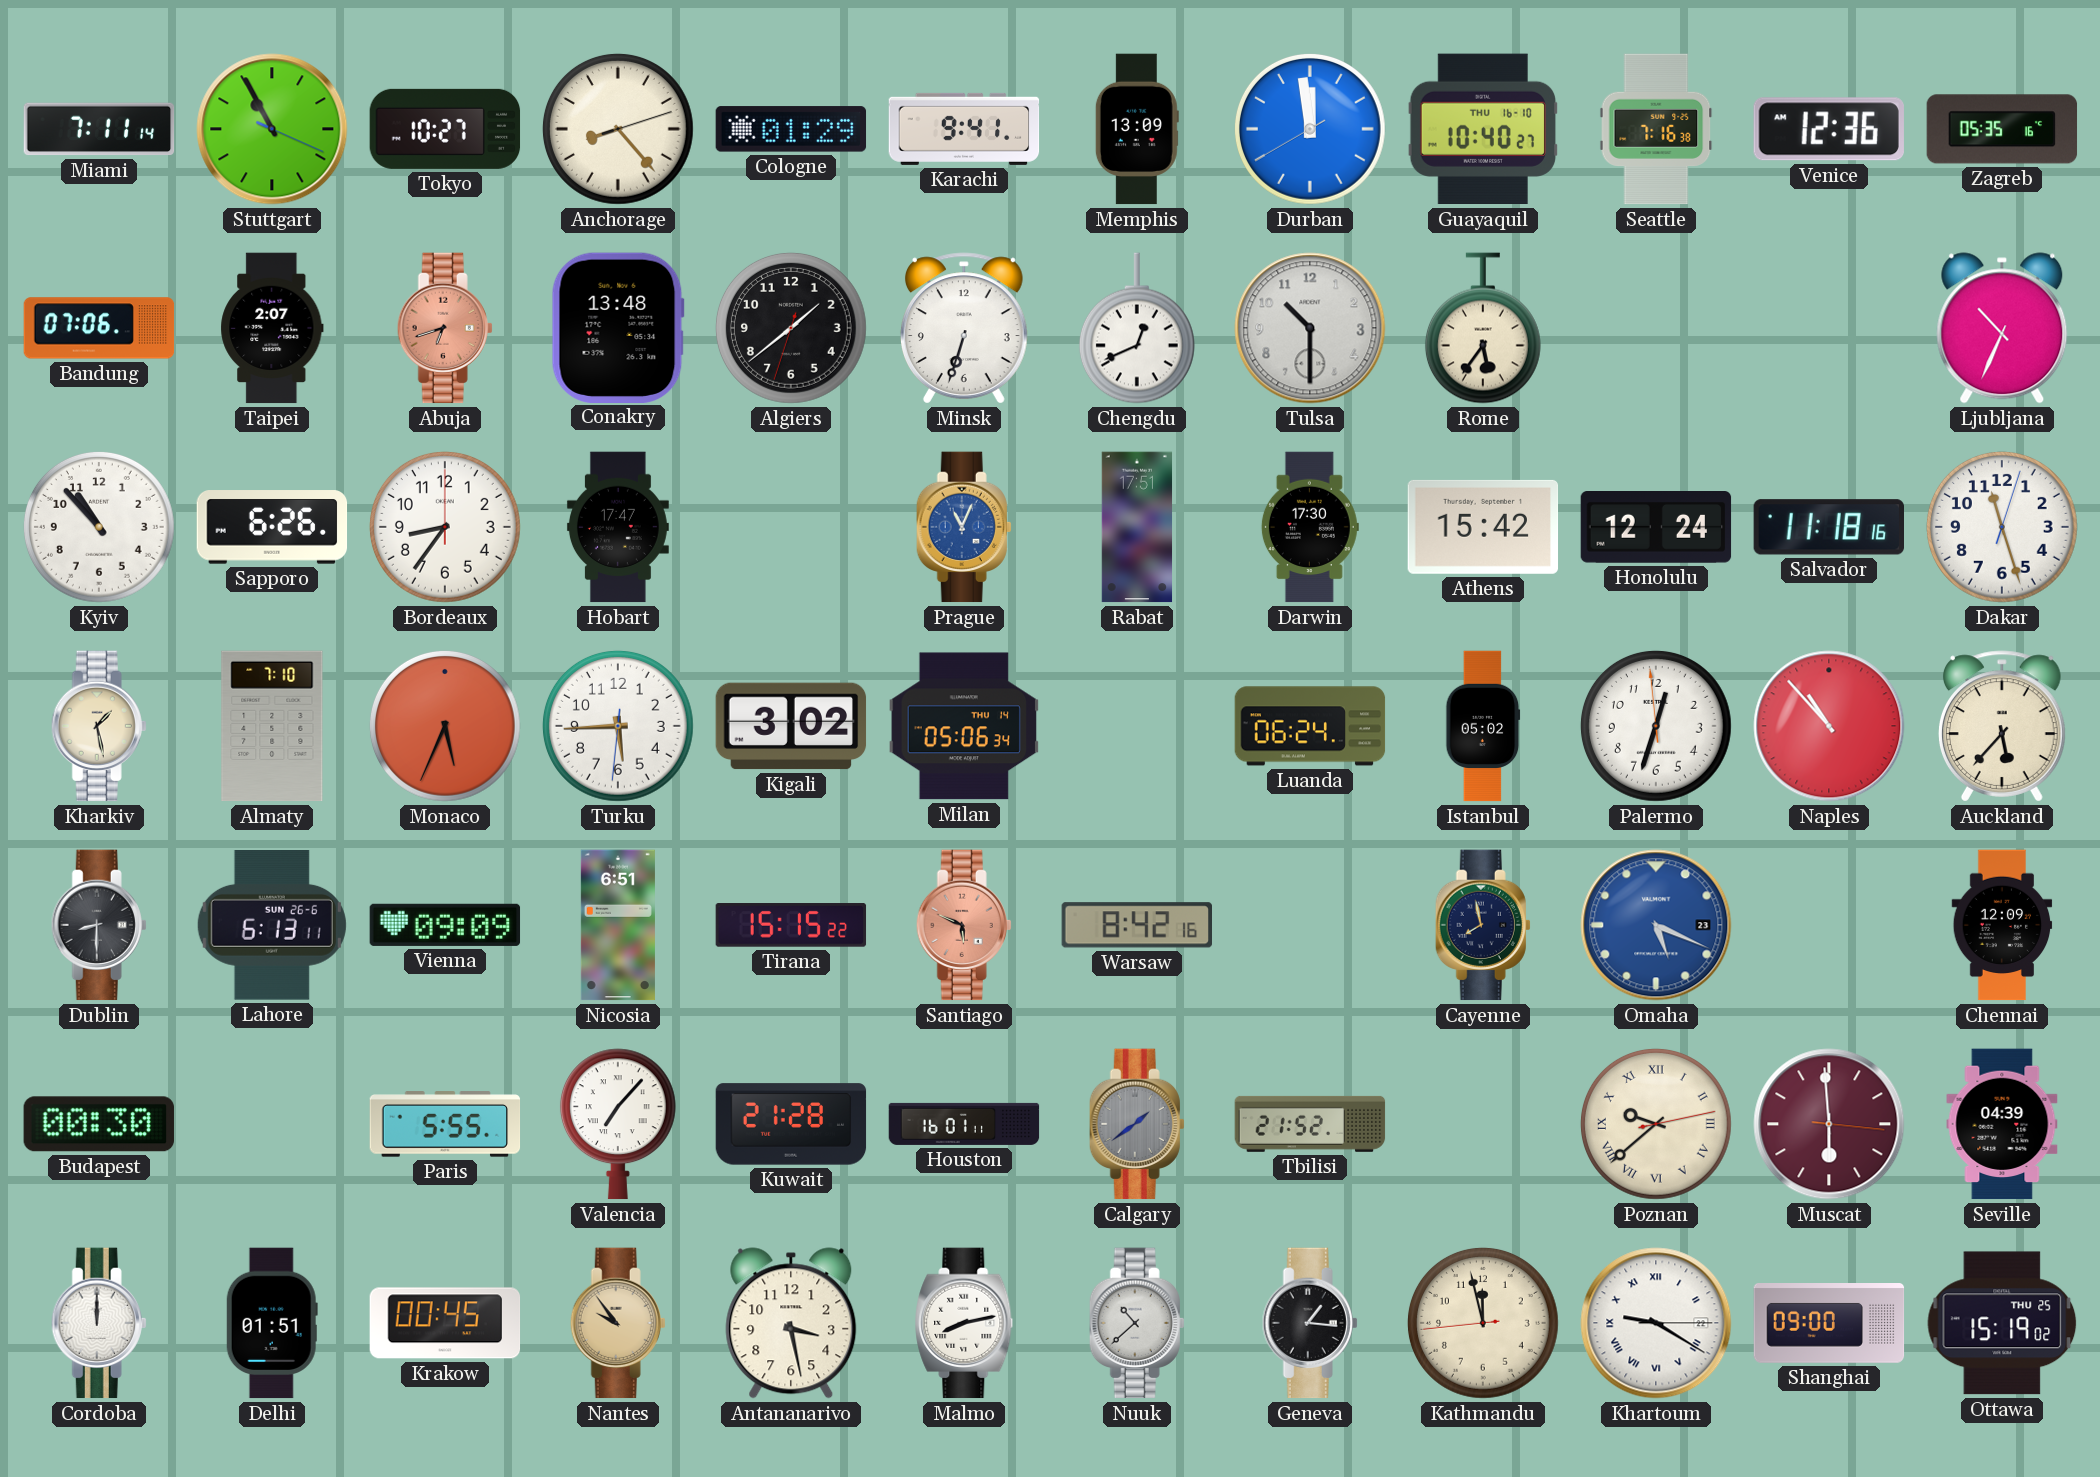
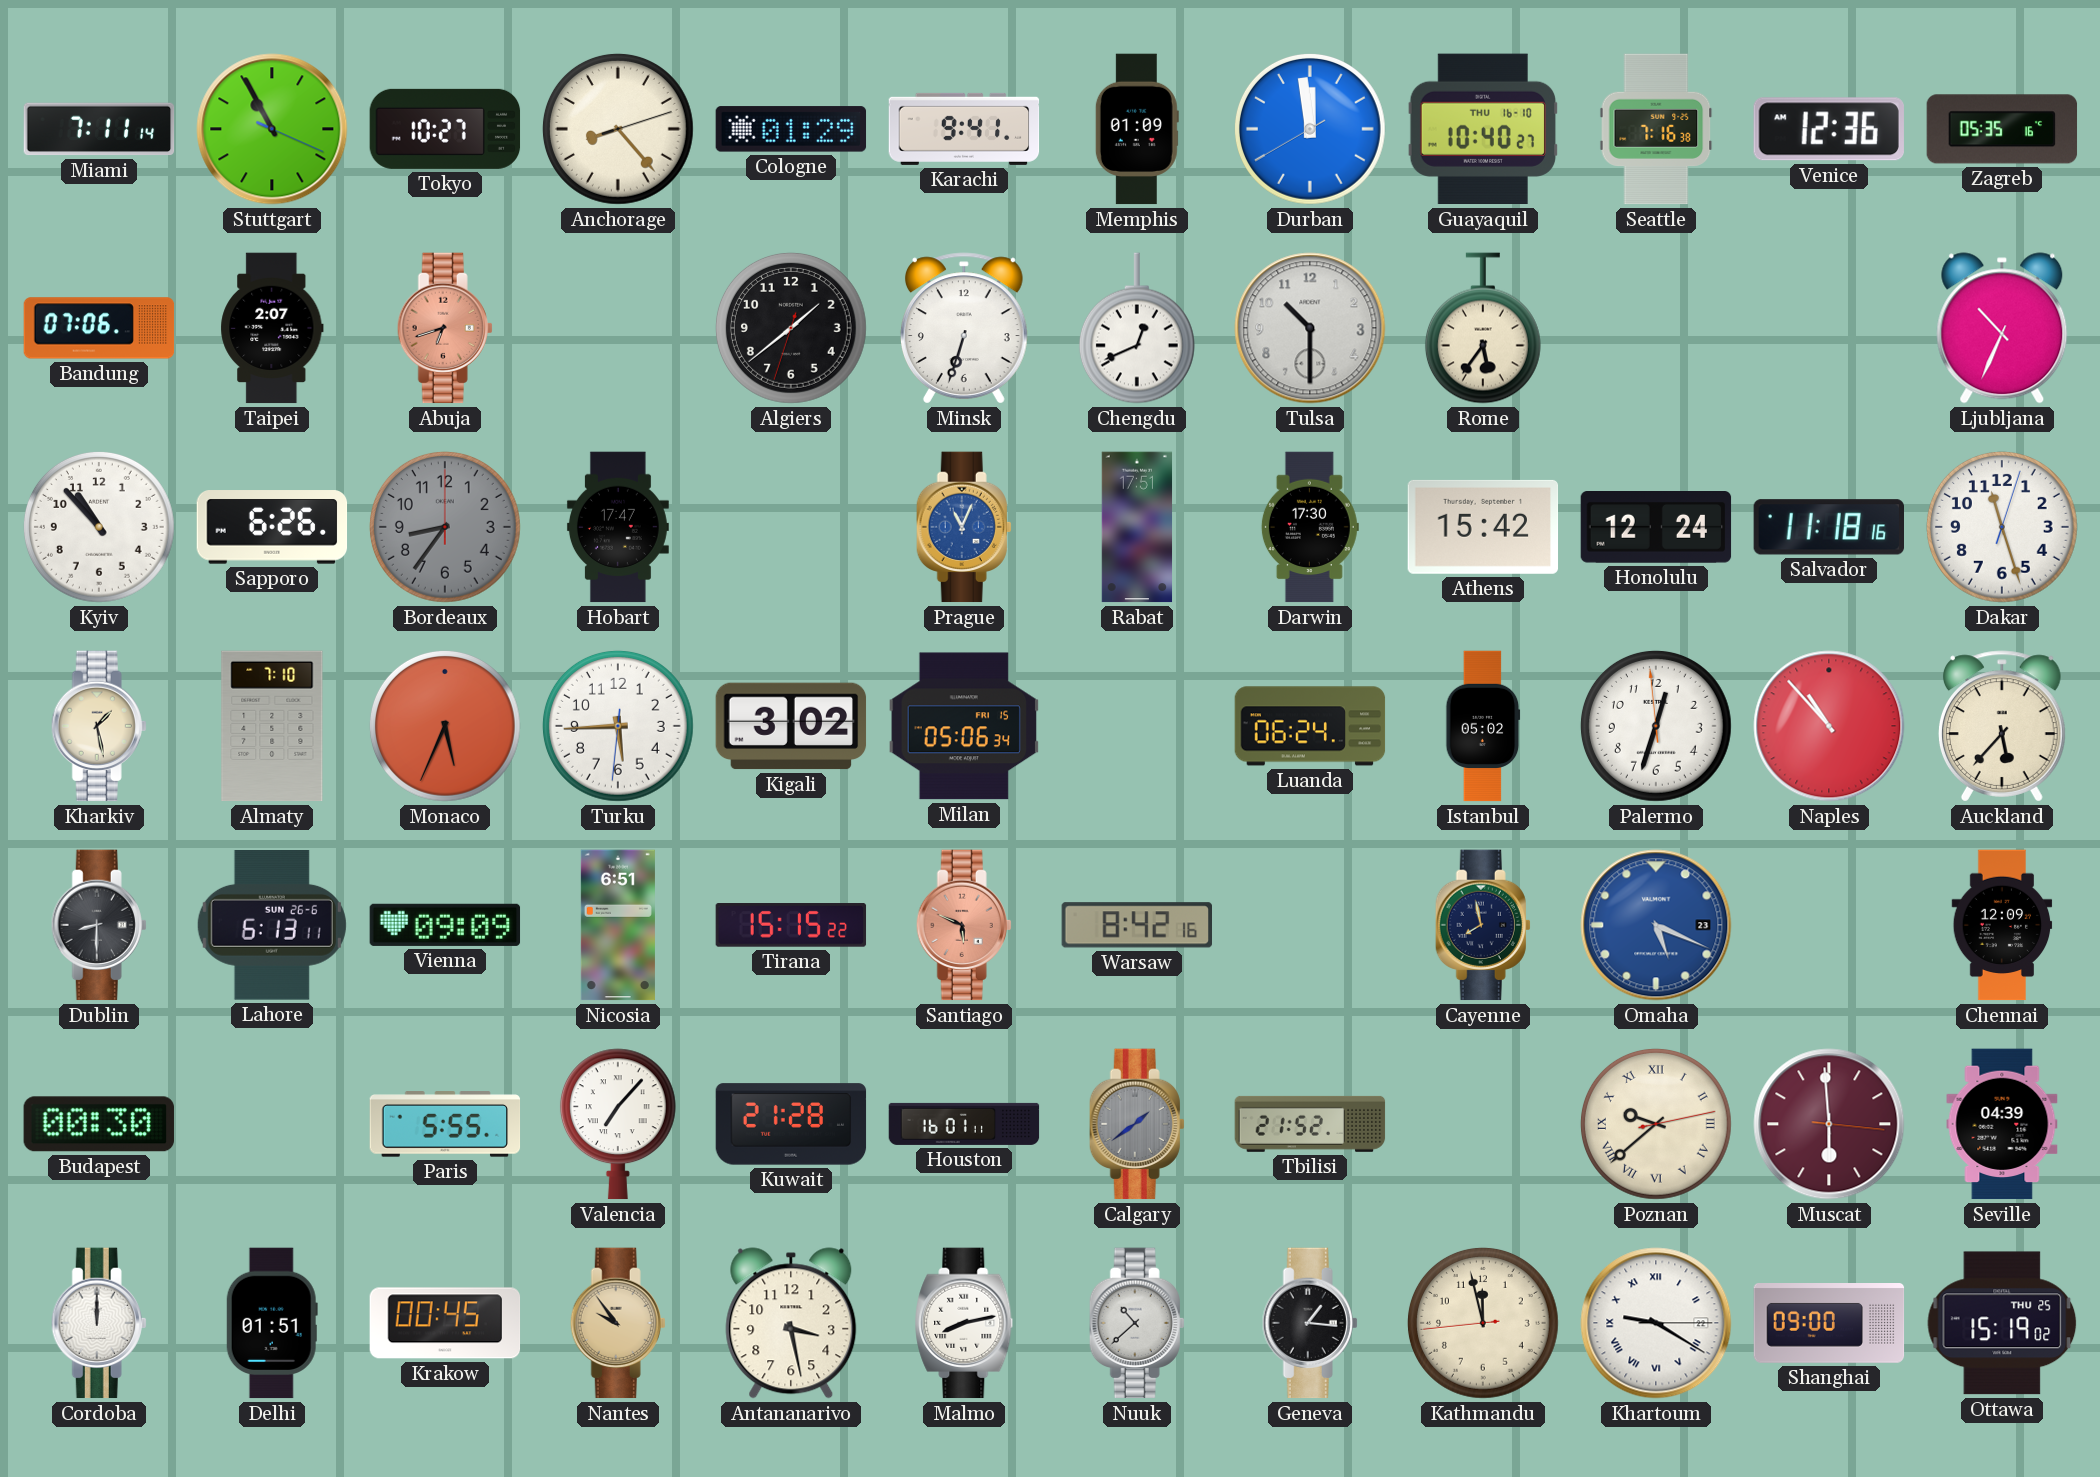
Memphis: 13:09 -> 01:09
Conakry: 13:48 -> none
Bordeaux dial: white -> grey
Milan date: THU 14 -> FRI 15
